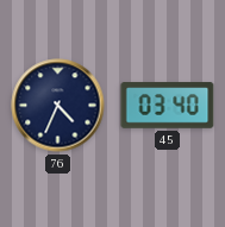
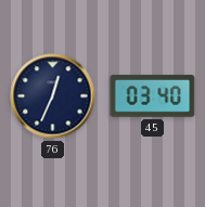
76: 4:34 -> 12:34
